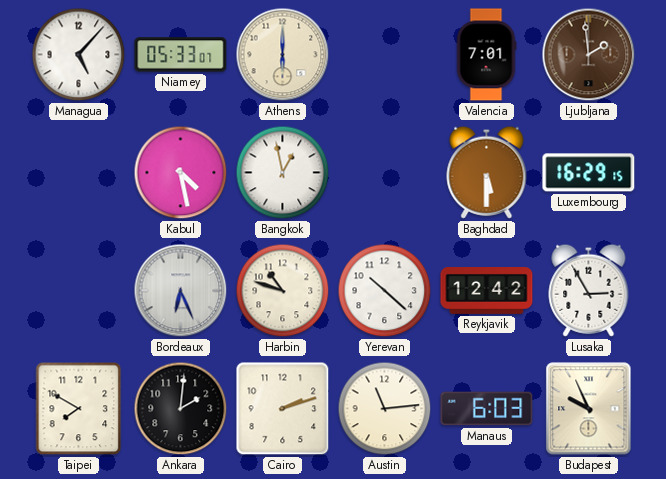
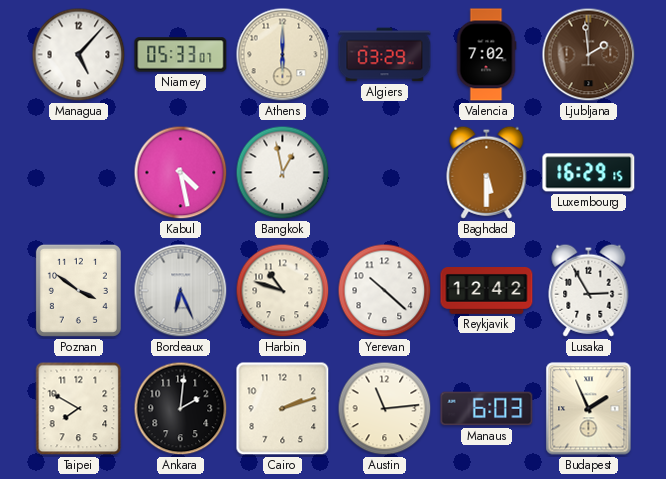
Algiers: none -> 03:29
Valencia: 7:01 -> 7:02
Poznan: none -> 3:51
Budapest: 9:56 -> 1:56
